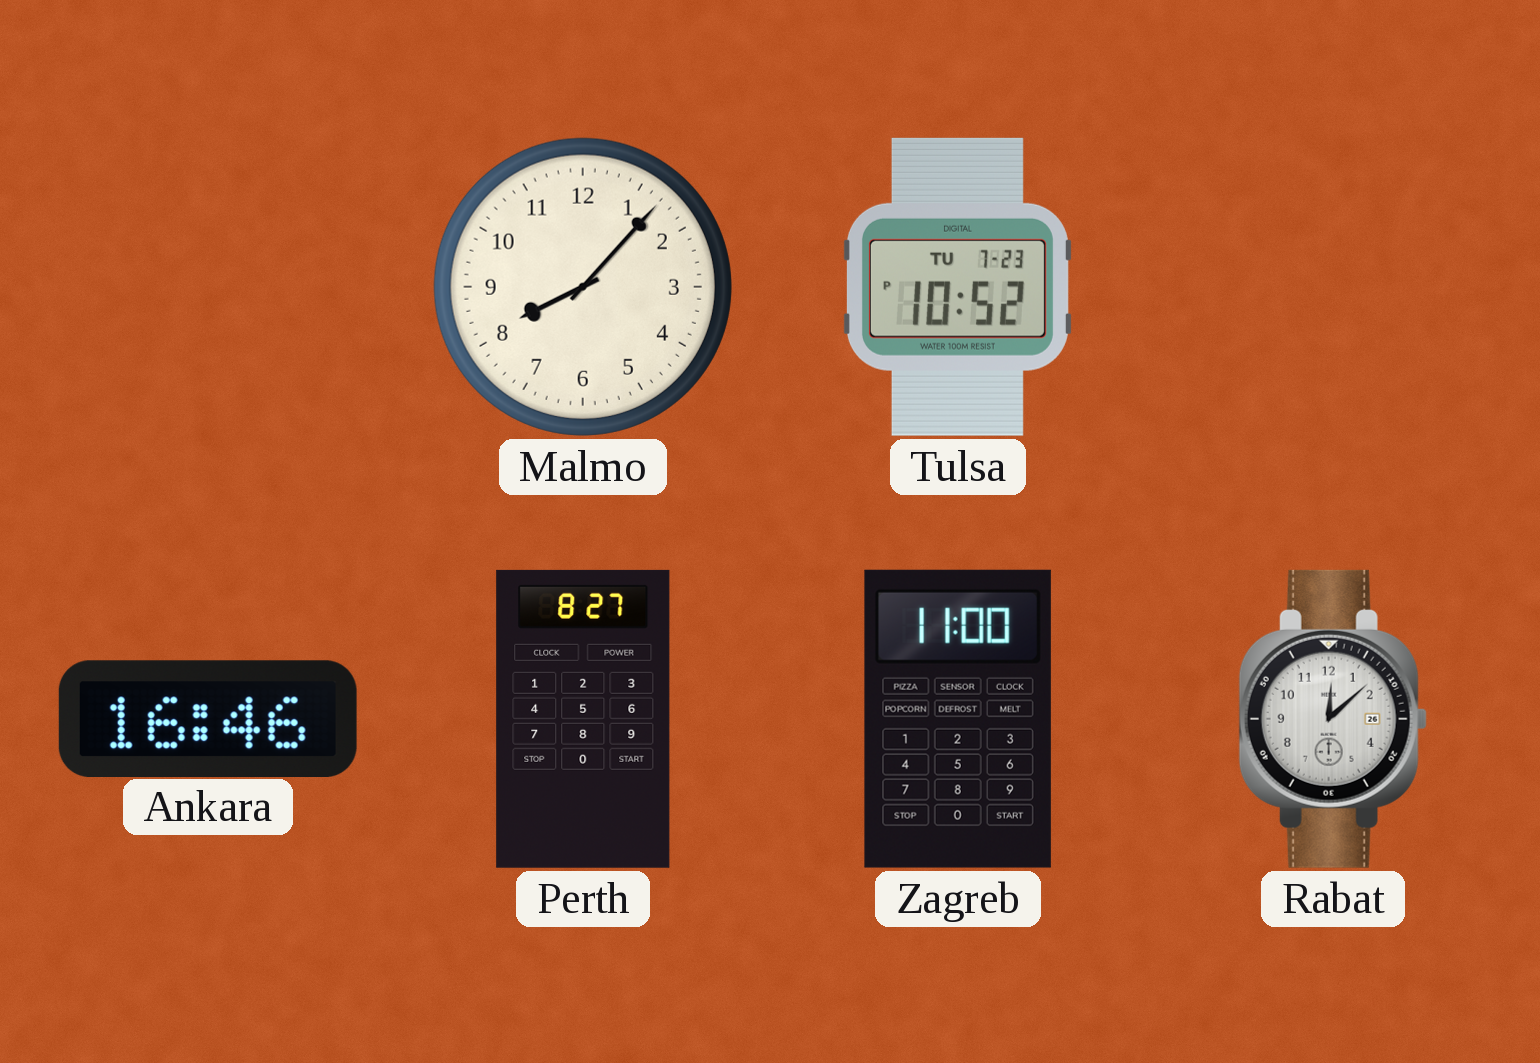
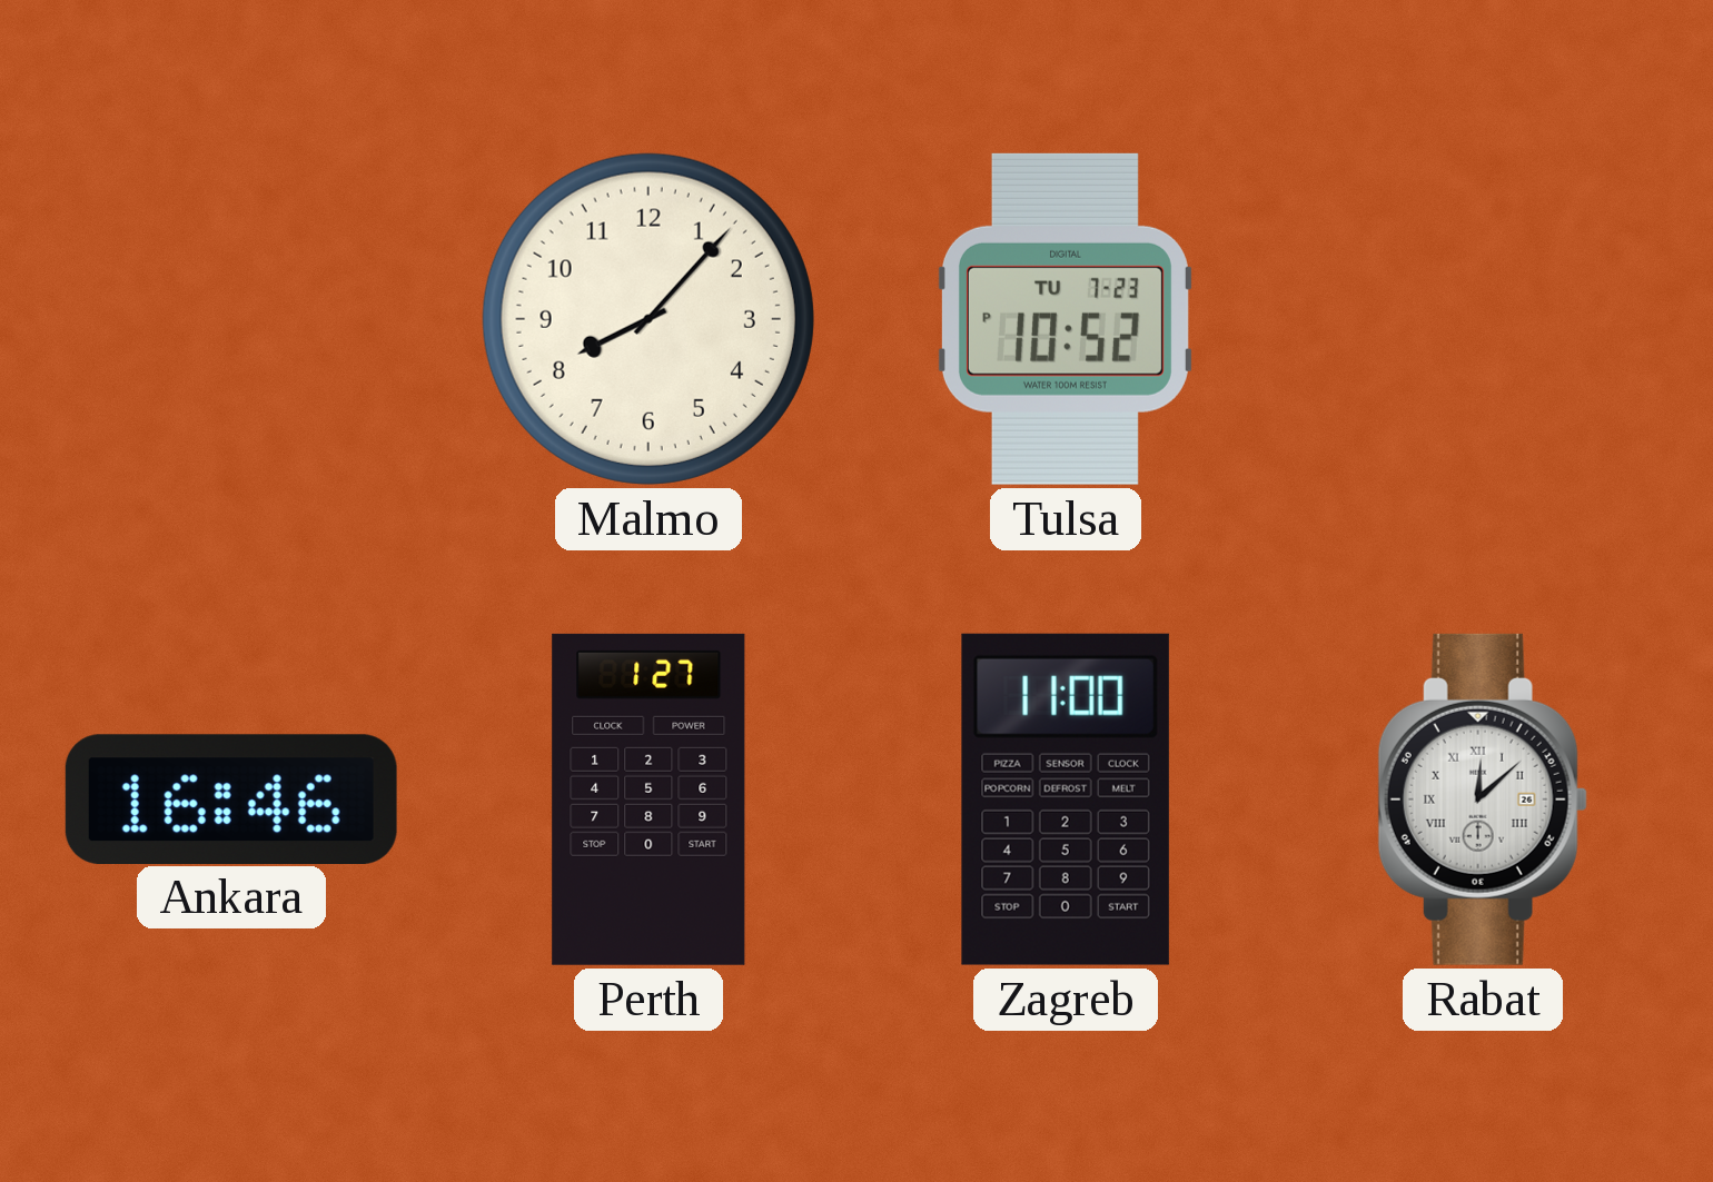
Perth: 8:27 -> 1:27
Rabat numerals: Arabic -> Roman
